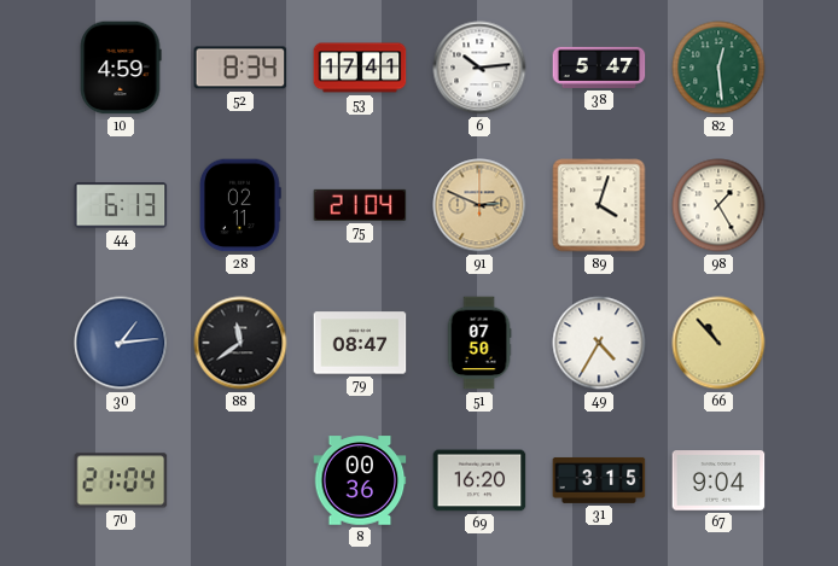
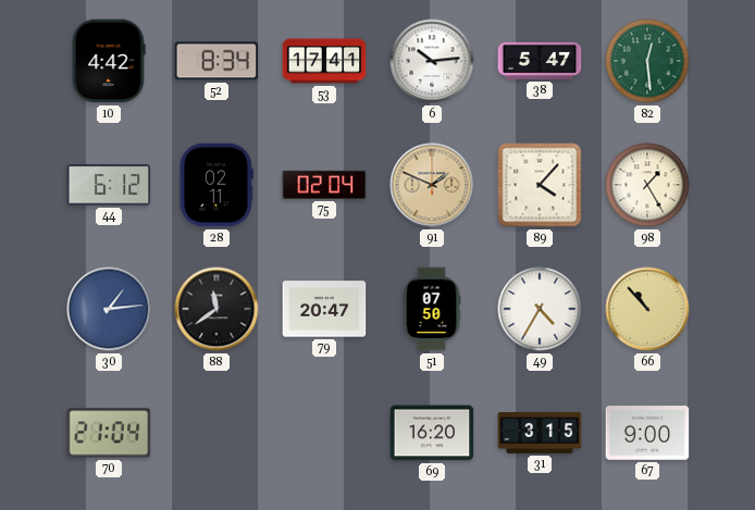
10: 4:59 -> 4:42
44: 6:13 -> 6:12
75: 21:04 -> 02:04
91: 2:49 -> 1:49
89: 4:03 -> 4:07
79: 08:47 -> 20:47
8: 00:36 -> none
67: 9:04 -> 9:00
